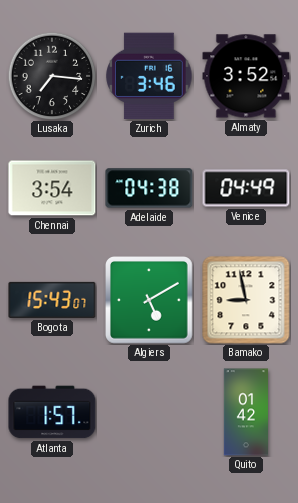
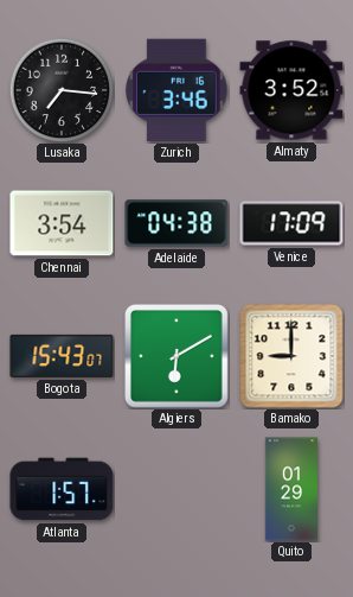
Venice: 04:49 -> 17:09
Algiers: 5:10 -> 6:10
Bamako: 8:58 -> 9:00
Quito: 01:42 -> 01:29
